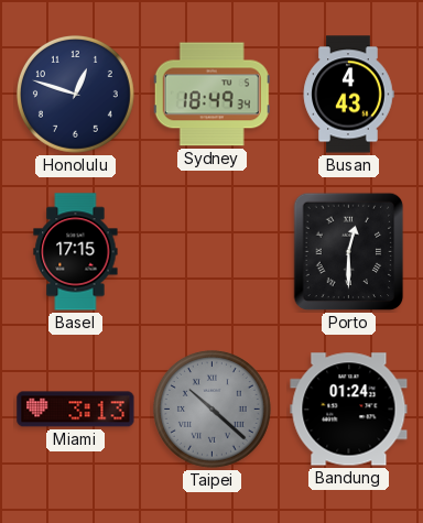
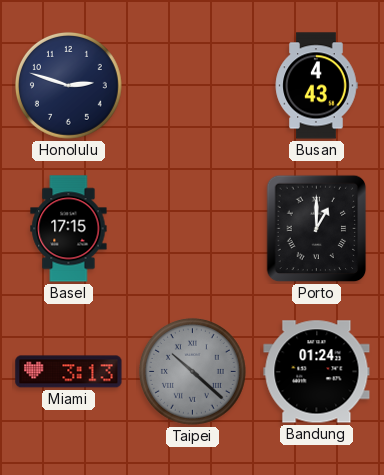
Honolulu: 12:48 -> 2:48
Sydney: 18:49 -> none
Porto: 12:30 -> 1:00
